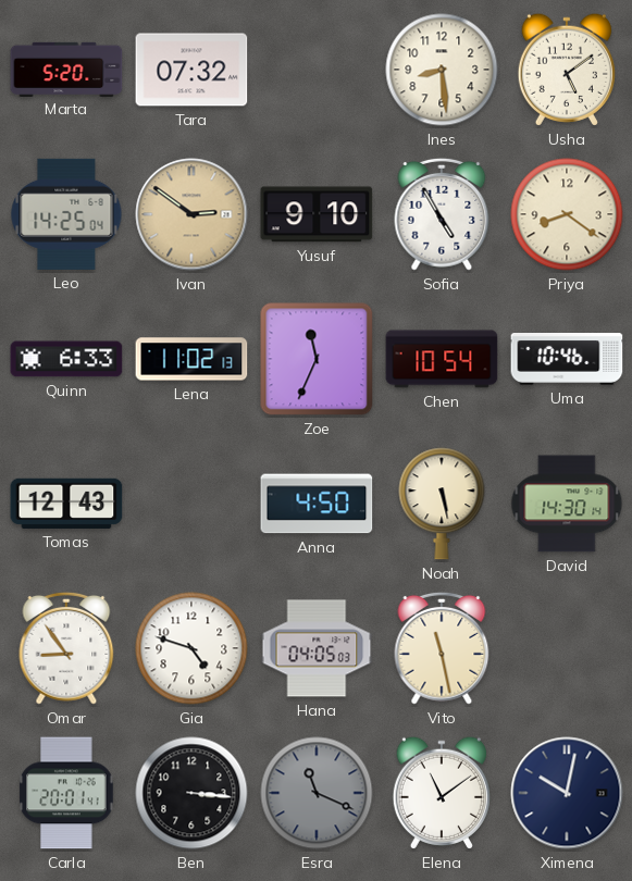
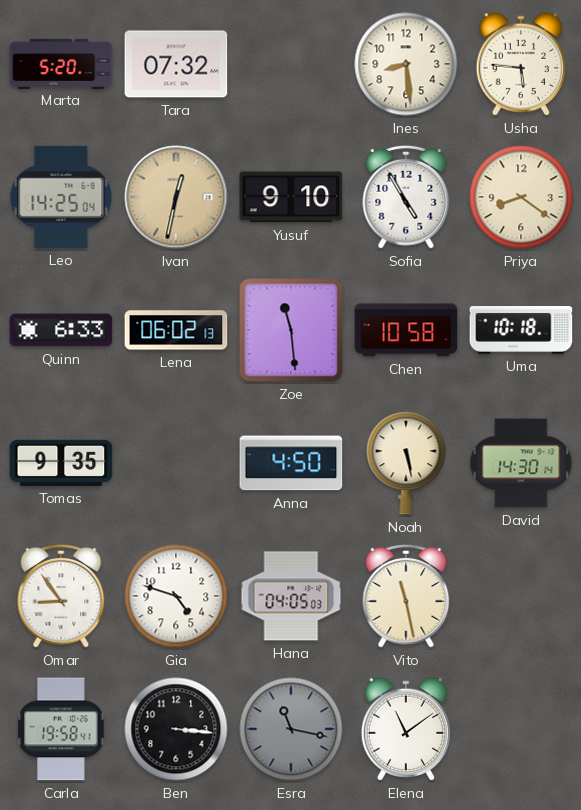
Usha: 5:09 -> 5:46
Ivan: 2:51 -> 12:32
Lena: 11:02 -> 06:02
Zoe: 11:34 -> 11:29
Chen: 10:54 -> 10:58
Uma: 10:46 -> 10:18
Tomas: 12:43 -> 9:35
Carla: 20:01 -> 19:58
Esra: 11:19 -> 11:17
Ximena: 10:02 -> none
